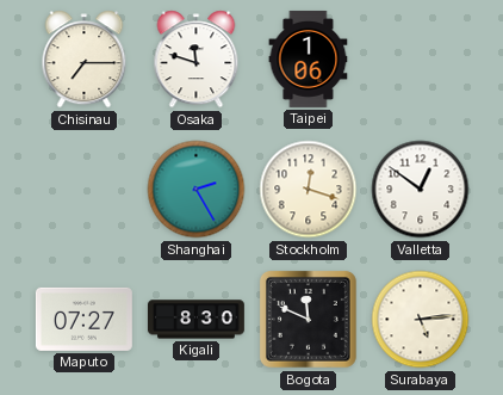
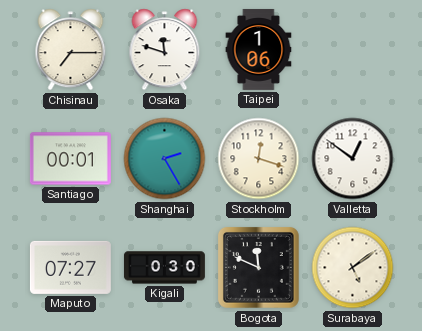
Santiago: none -> 00:01
Kigali: 8:30 -> 0:30
Surabaya: 5:14 -> 5:09
